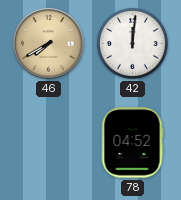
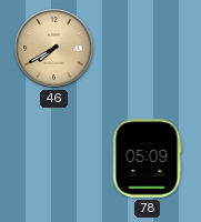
42: 12:01 -> none
78: 04:52 -> 05:09
